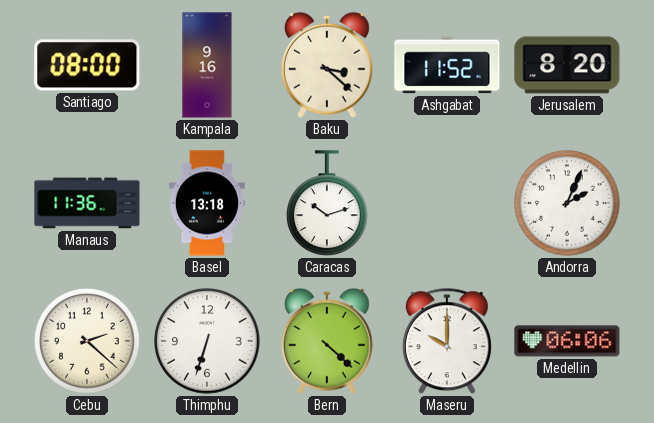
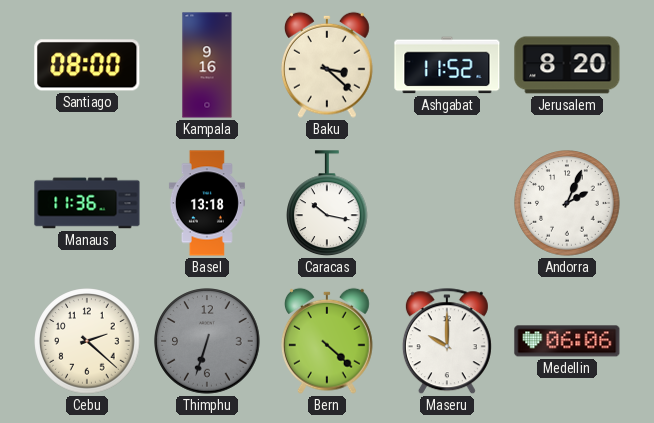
Caracas: 10:12 -> 10:17
Thimphu dial: white -> grey
